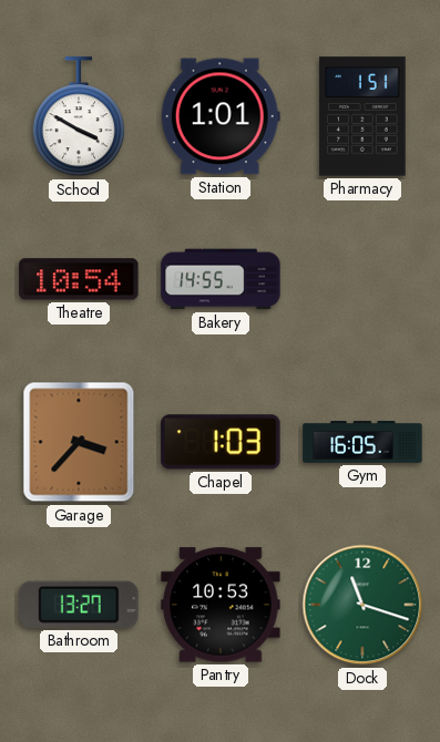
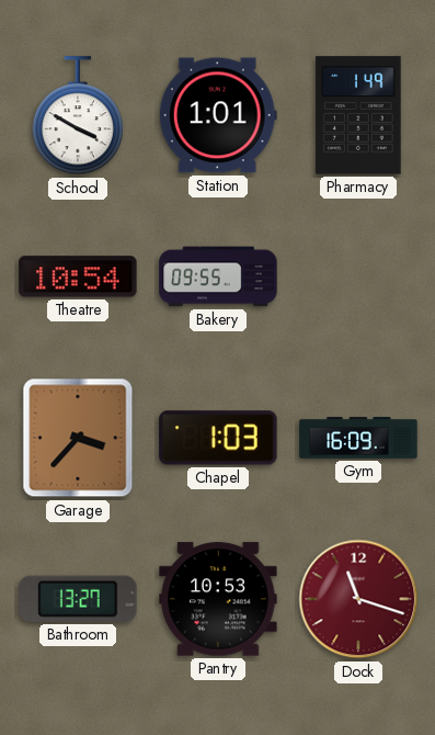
Pharmacy: 1:51 -> 1:49
Bakery: 14:55 -> 09:55
Gym: 16:05 -> 16:09
Dock dial: green -> burgundy
